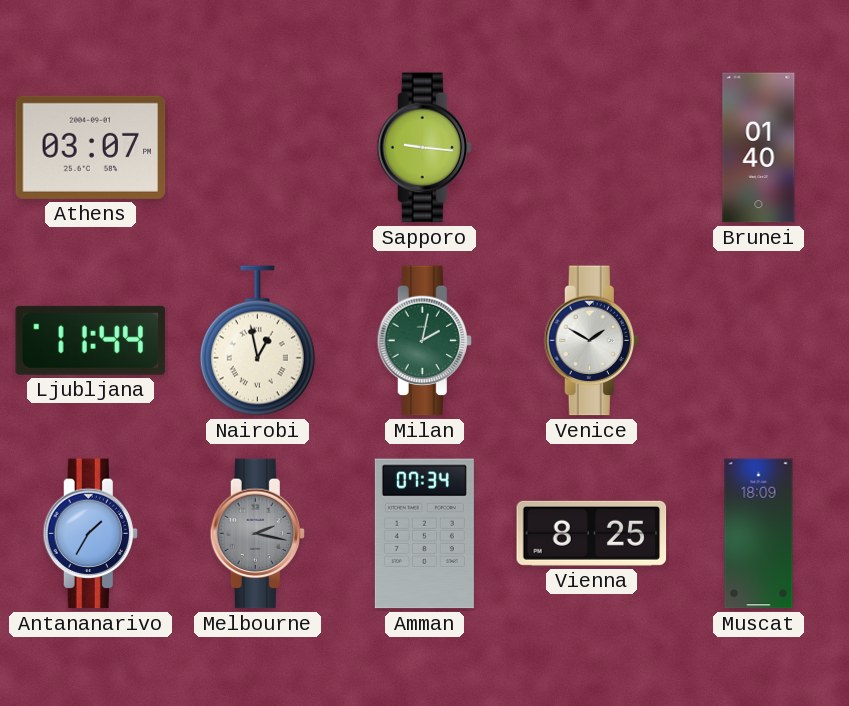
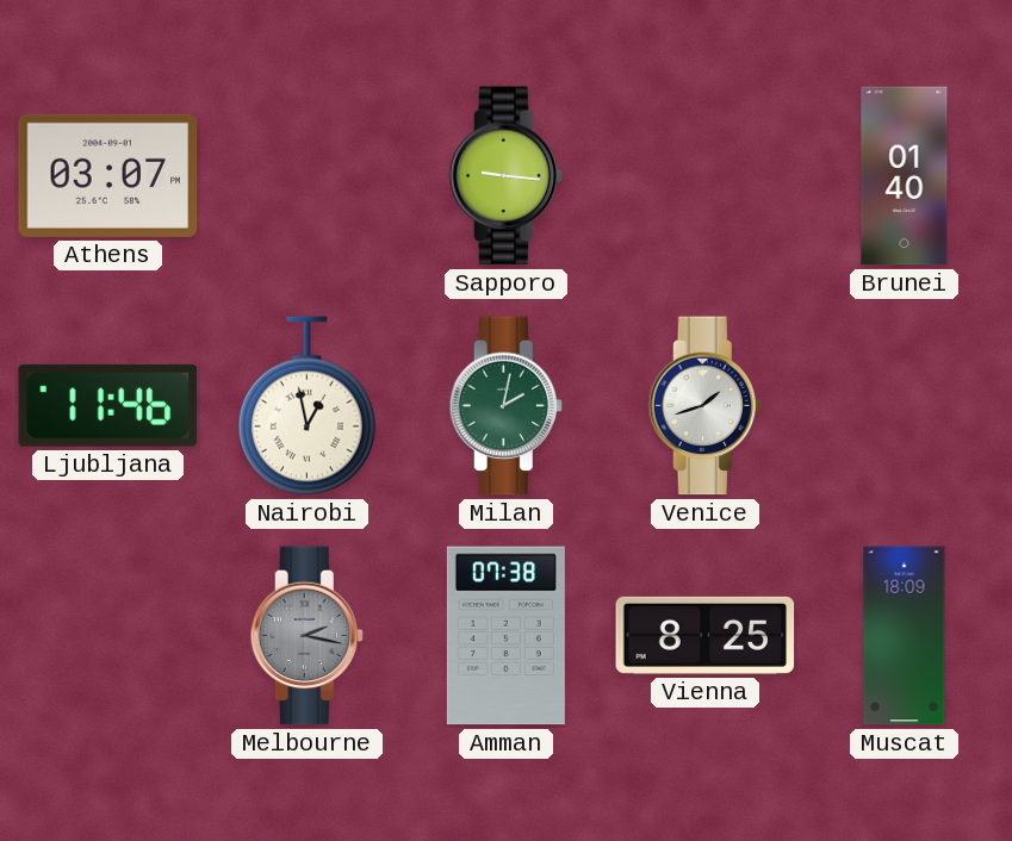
Ljubljana: 11:44 -> 11:46
Venice: 1:50 -> 1:42
Antananarivo: 1:35 -> none
Amman: 07:34 -> 07:38
